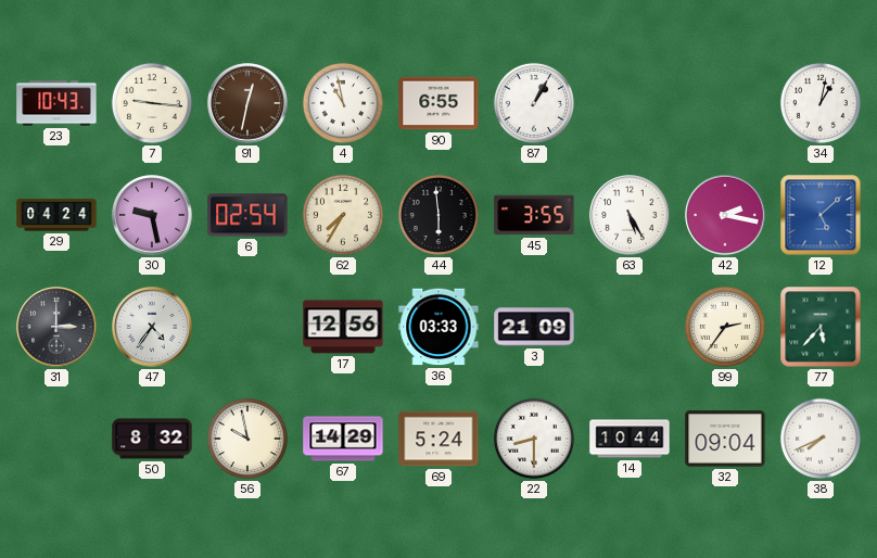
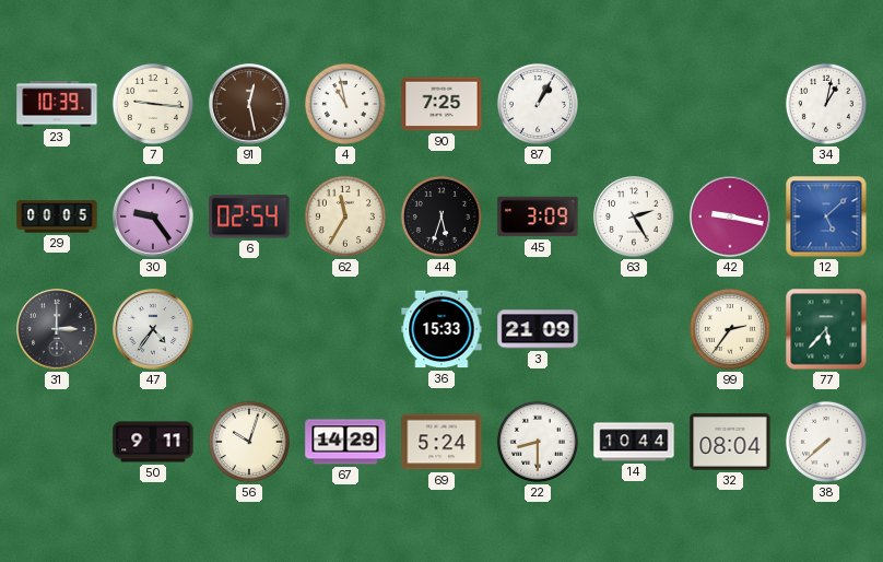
23: 10:43 -> 10:39
91: 12:32 -> 12:28
90: 6:55 -> 7:25
29: 04:24 -> 00:05
30: 9:28 -> 9:24
62: 7:35 -> 11:35
44: 5:59 -> 5:33
45: 3:55 -> 3:09
63: 5:25 -> 2:25
42: 2:17 -> 9:17
17: 12:56 -> none
36: 03:33 -> 15:33
50: 8:32 -> 9:11
56: 9:58 -> 10:03
32: 09:04 -> 08:04
38: 7:41 -> 7:38
